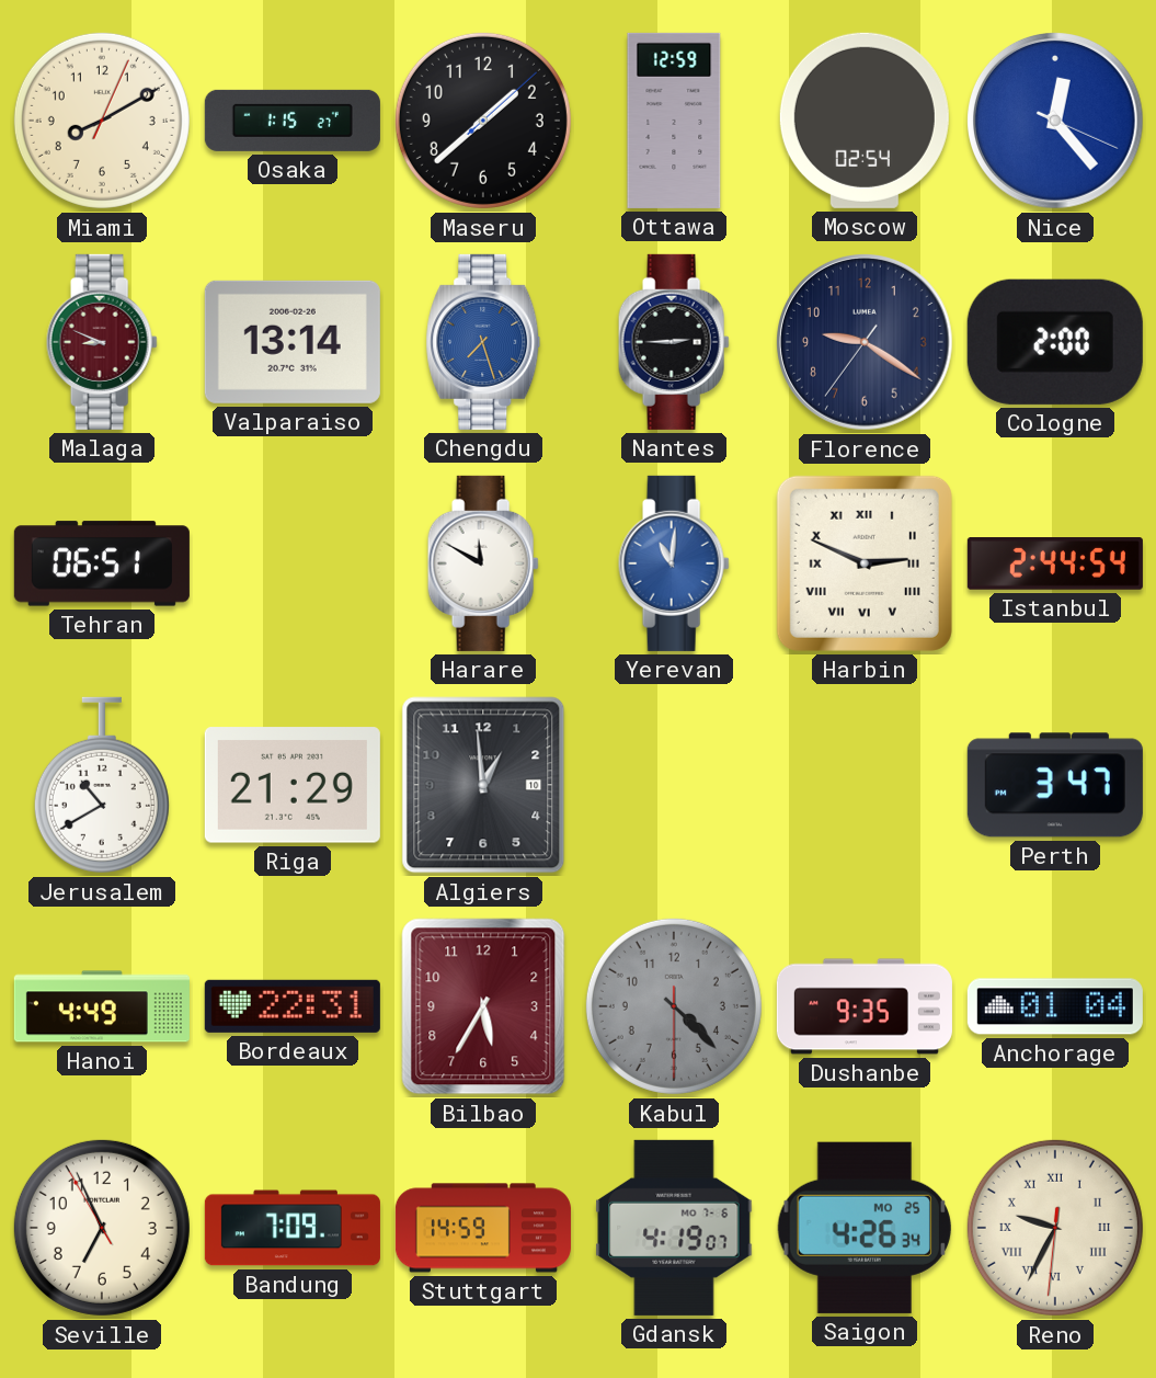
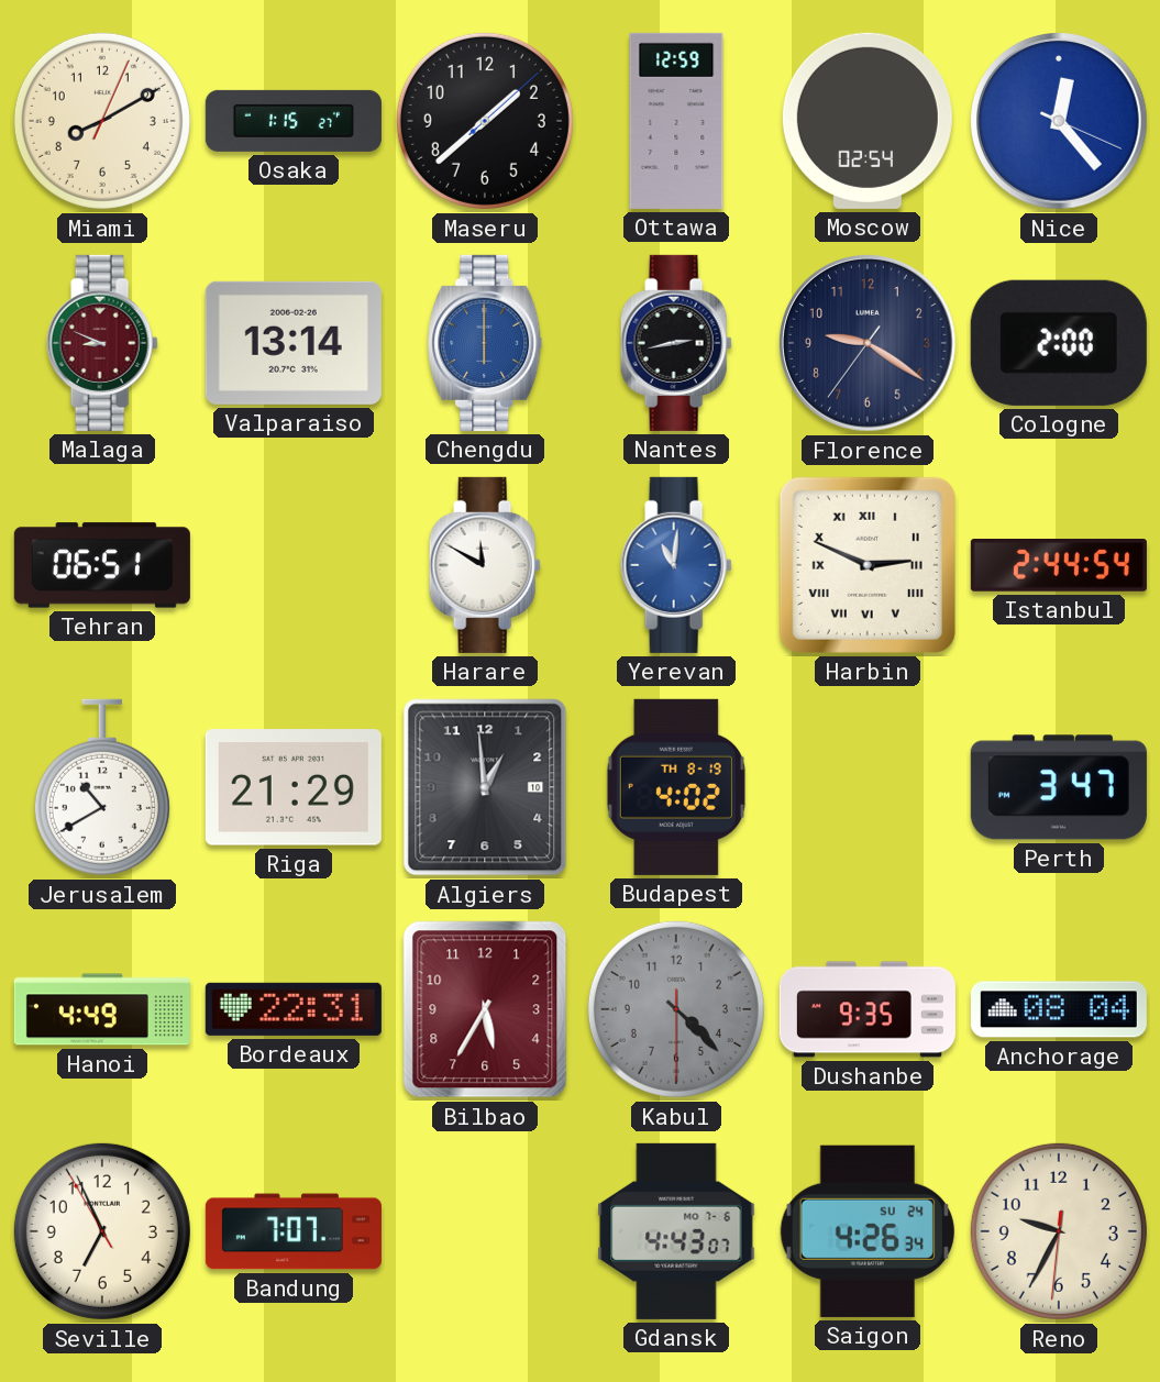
Chengdu: 7:27 -> 6:00
Nantes: 2:45 -> 2:43
Budapest: none -> 4:02
Anchorage: 01:04 -> 08:04
Bandung: 7:09 -> 7:07
Stuttgart: 14:59 -> none
Gdansk: 4:19 -> 4:43
Saigon date: MO 25 -> SU 24
Reno numerals: Roman -> Arabic
